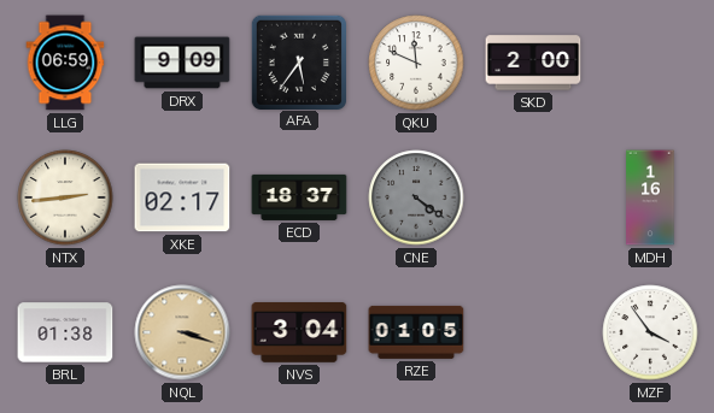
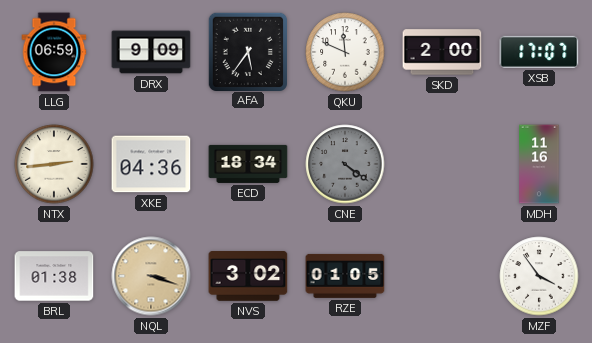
XSB: none -> 17:07
XKE: 02:17 -> 04:36
ECD: 18:37 -> 18:34
MDH: 1:16 -> 11:16
NVS: 3:04 -> 3:02
